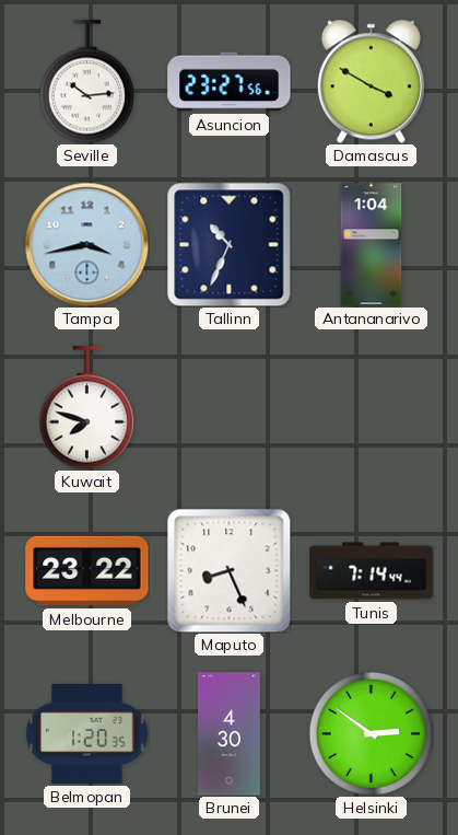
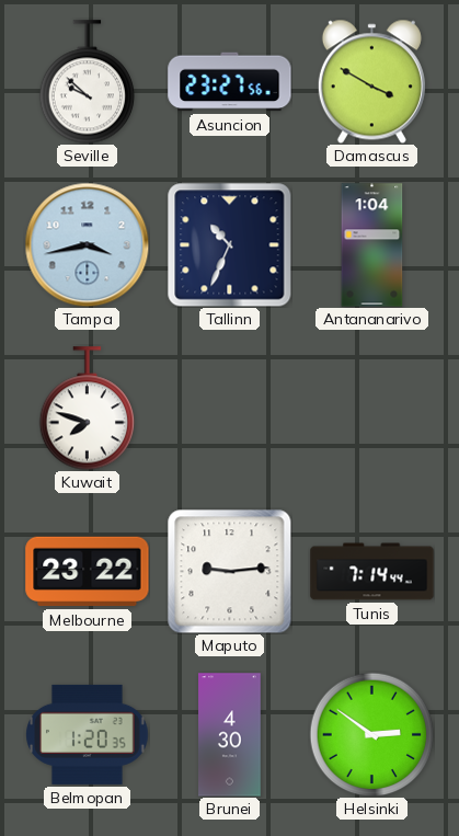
Seville: 10:14 -> 9:52
Maputo: 8:26 -> 9:14
